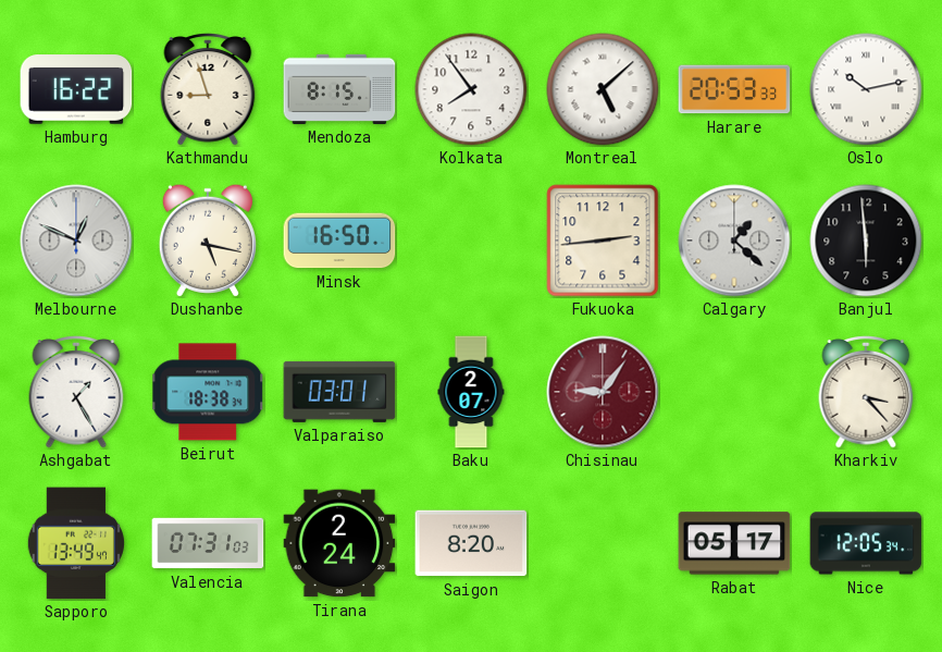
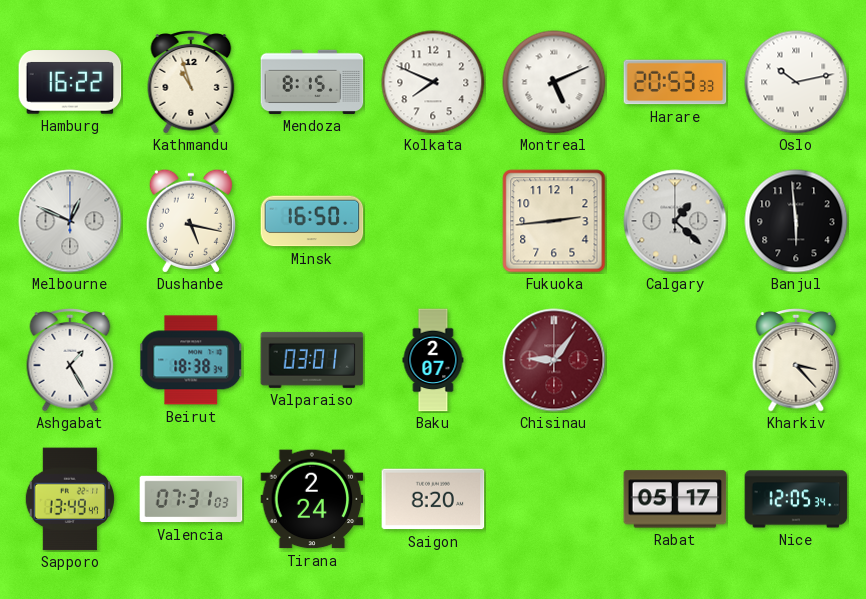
Kathmandu: 8:57 -> 10:57
Kolkata: 7:54 -> 7:49
Montreal: 5:08 -> 5:11
